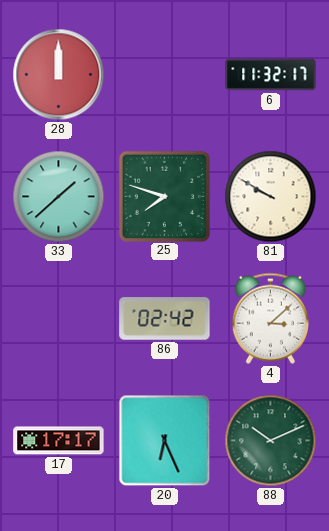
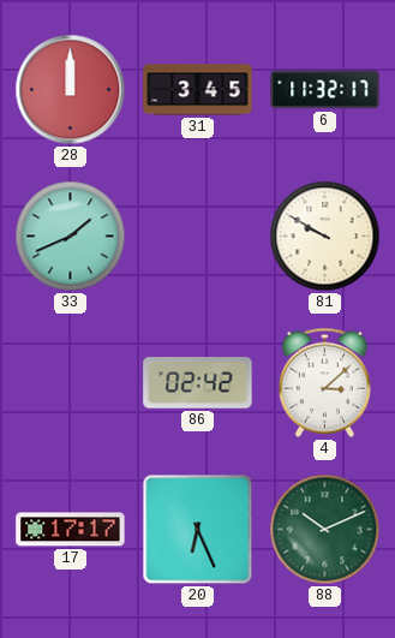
31: none -> 3:45
33: 1:38 -> 1:41
25: 7:48 -> none
